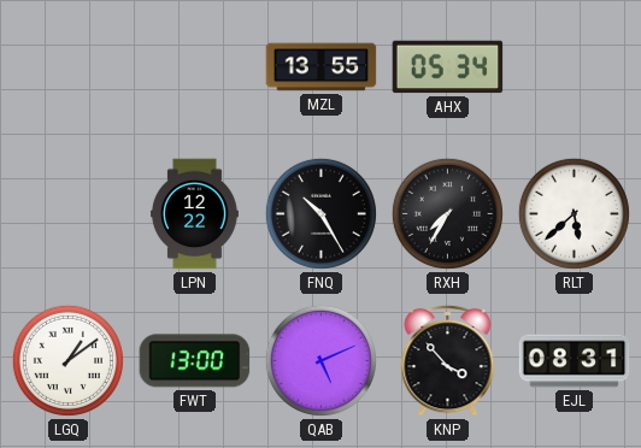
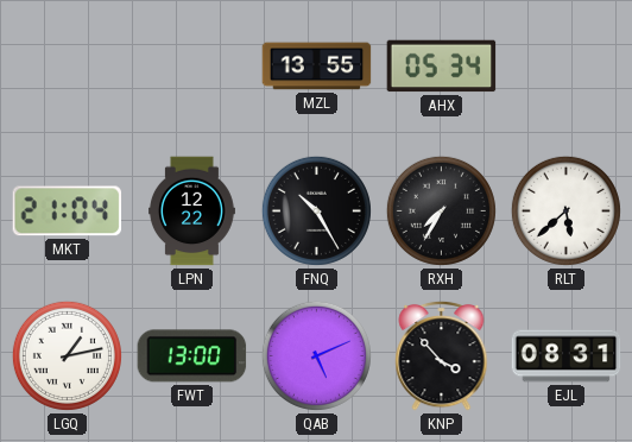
MKT: none -> 21:04
LGQ: 1:09 -> 1:13
